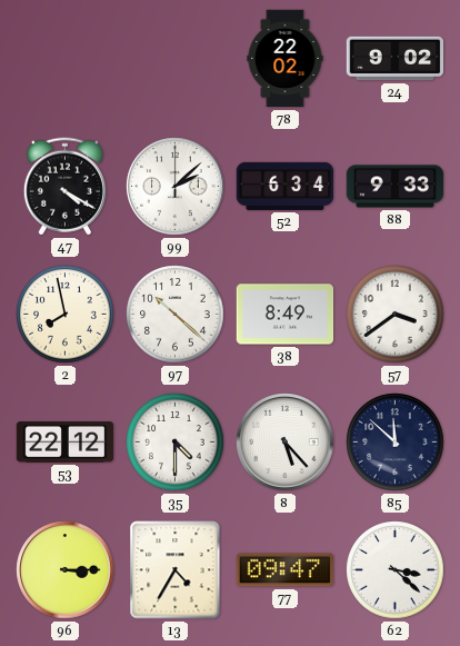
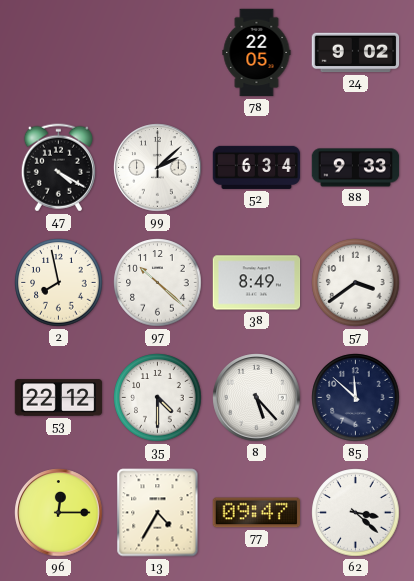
78: 22:02 -> 22:05
96: 3:15 -> 12:15
